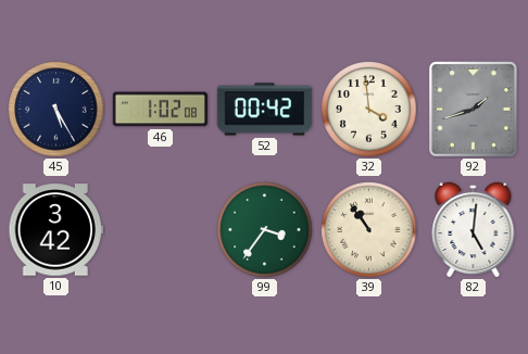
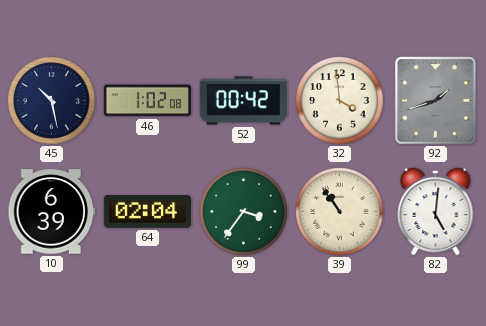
45: 5:25 -> 10:28
10: 3:42 -> 6:39
64: none -> 02:04
